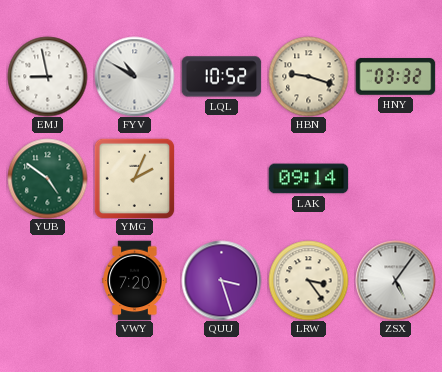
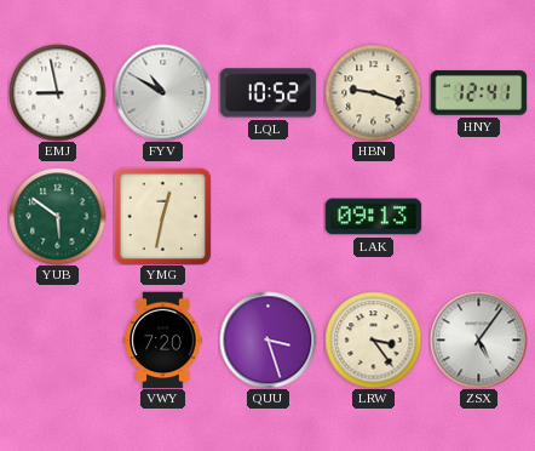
HNY: 03:32 -> 12:41
YUB: 4:51 -> 5:51
YMG: 2:04 -> 12:32
LAK: 09:14 -> 09:13
